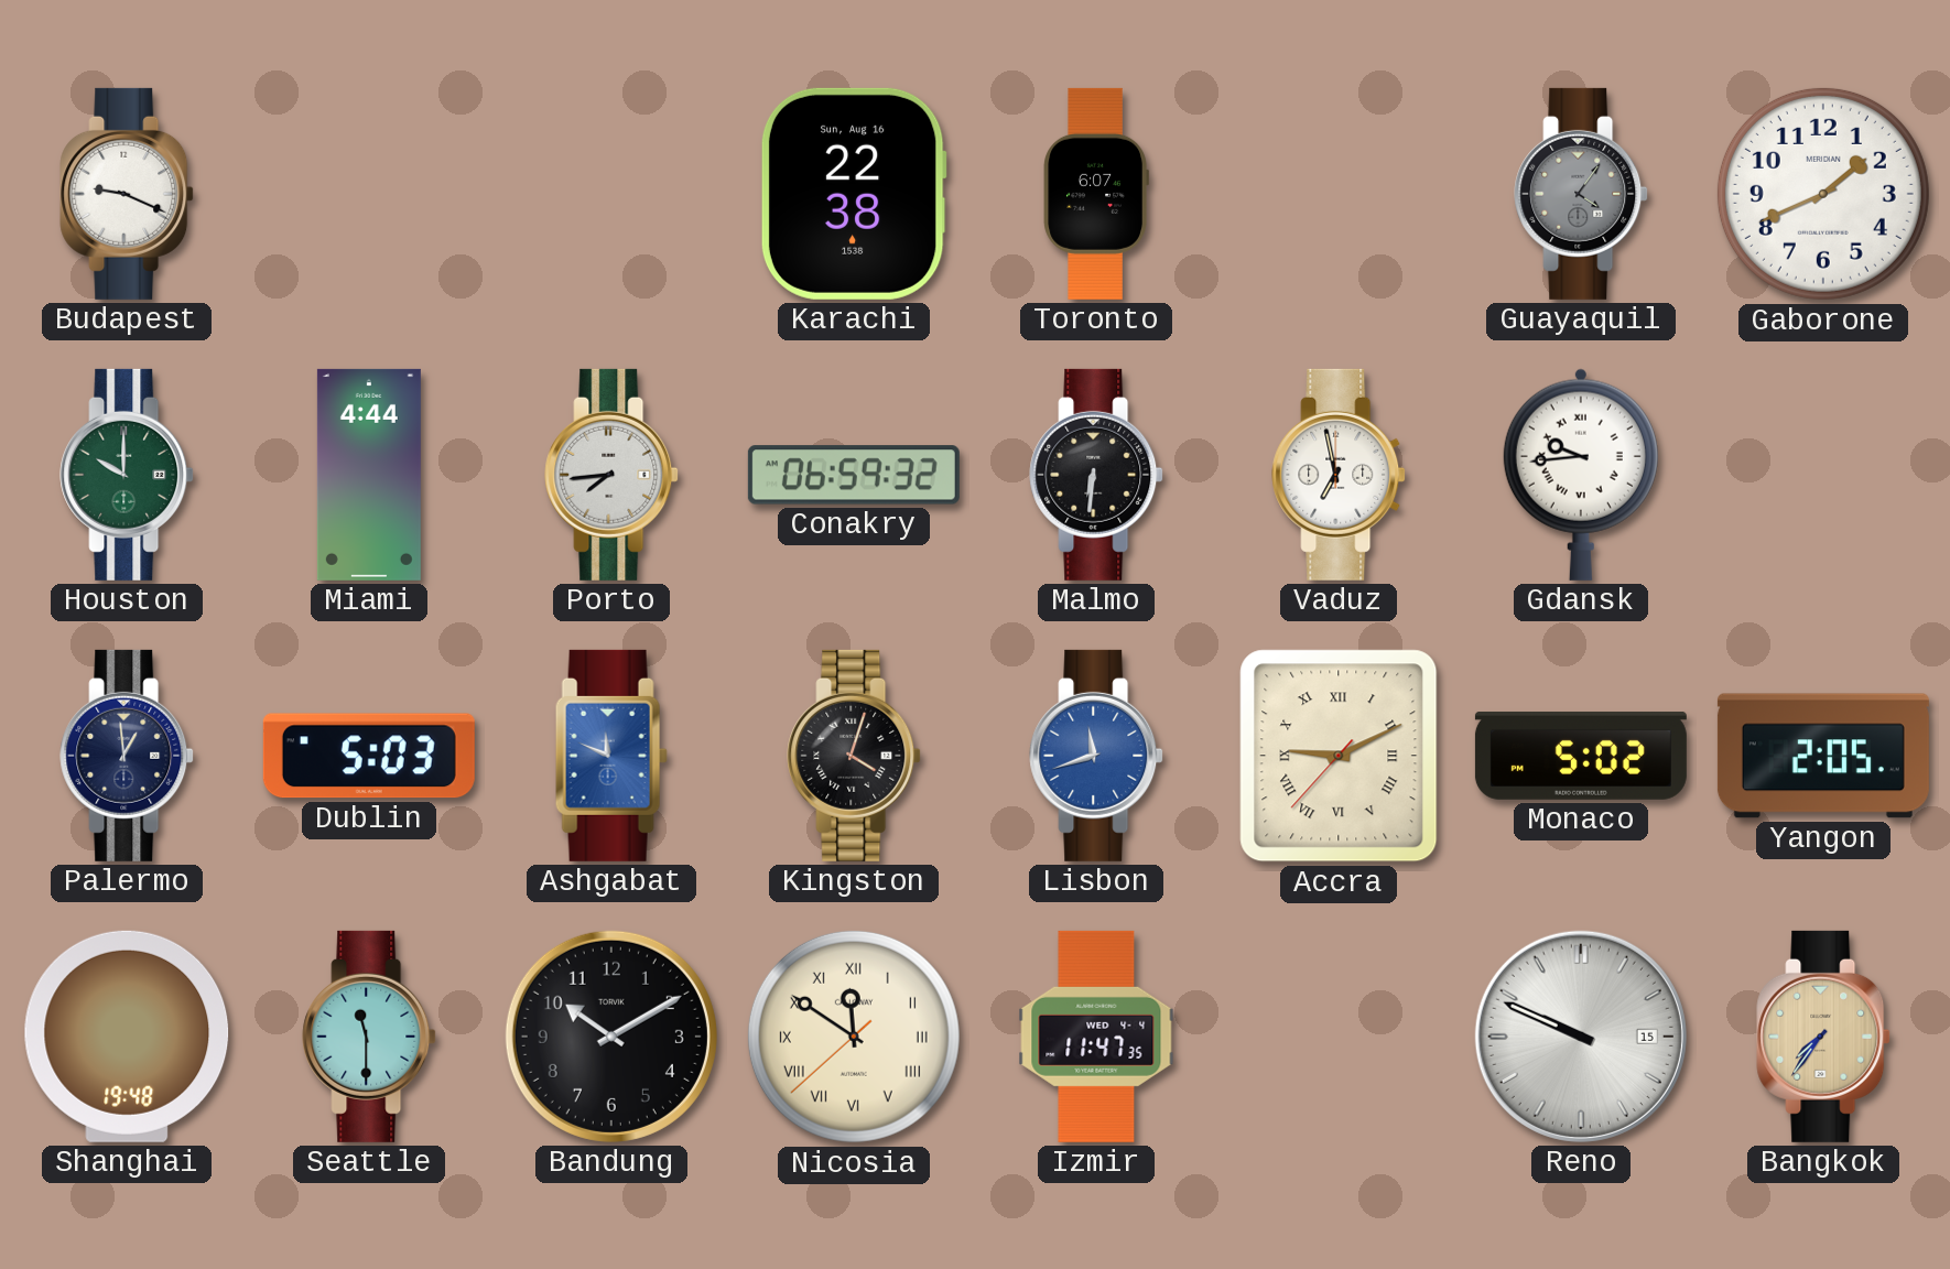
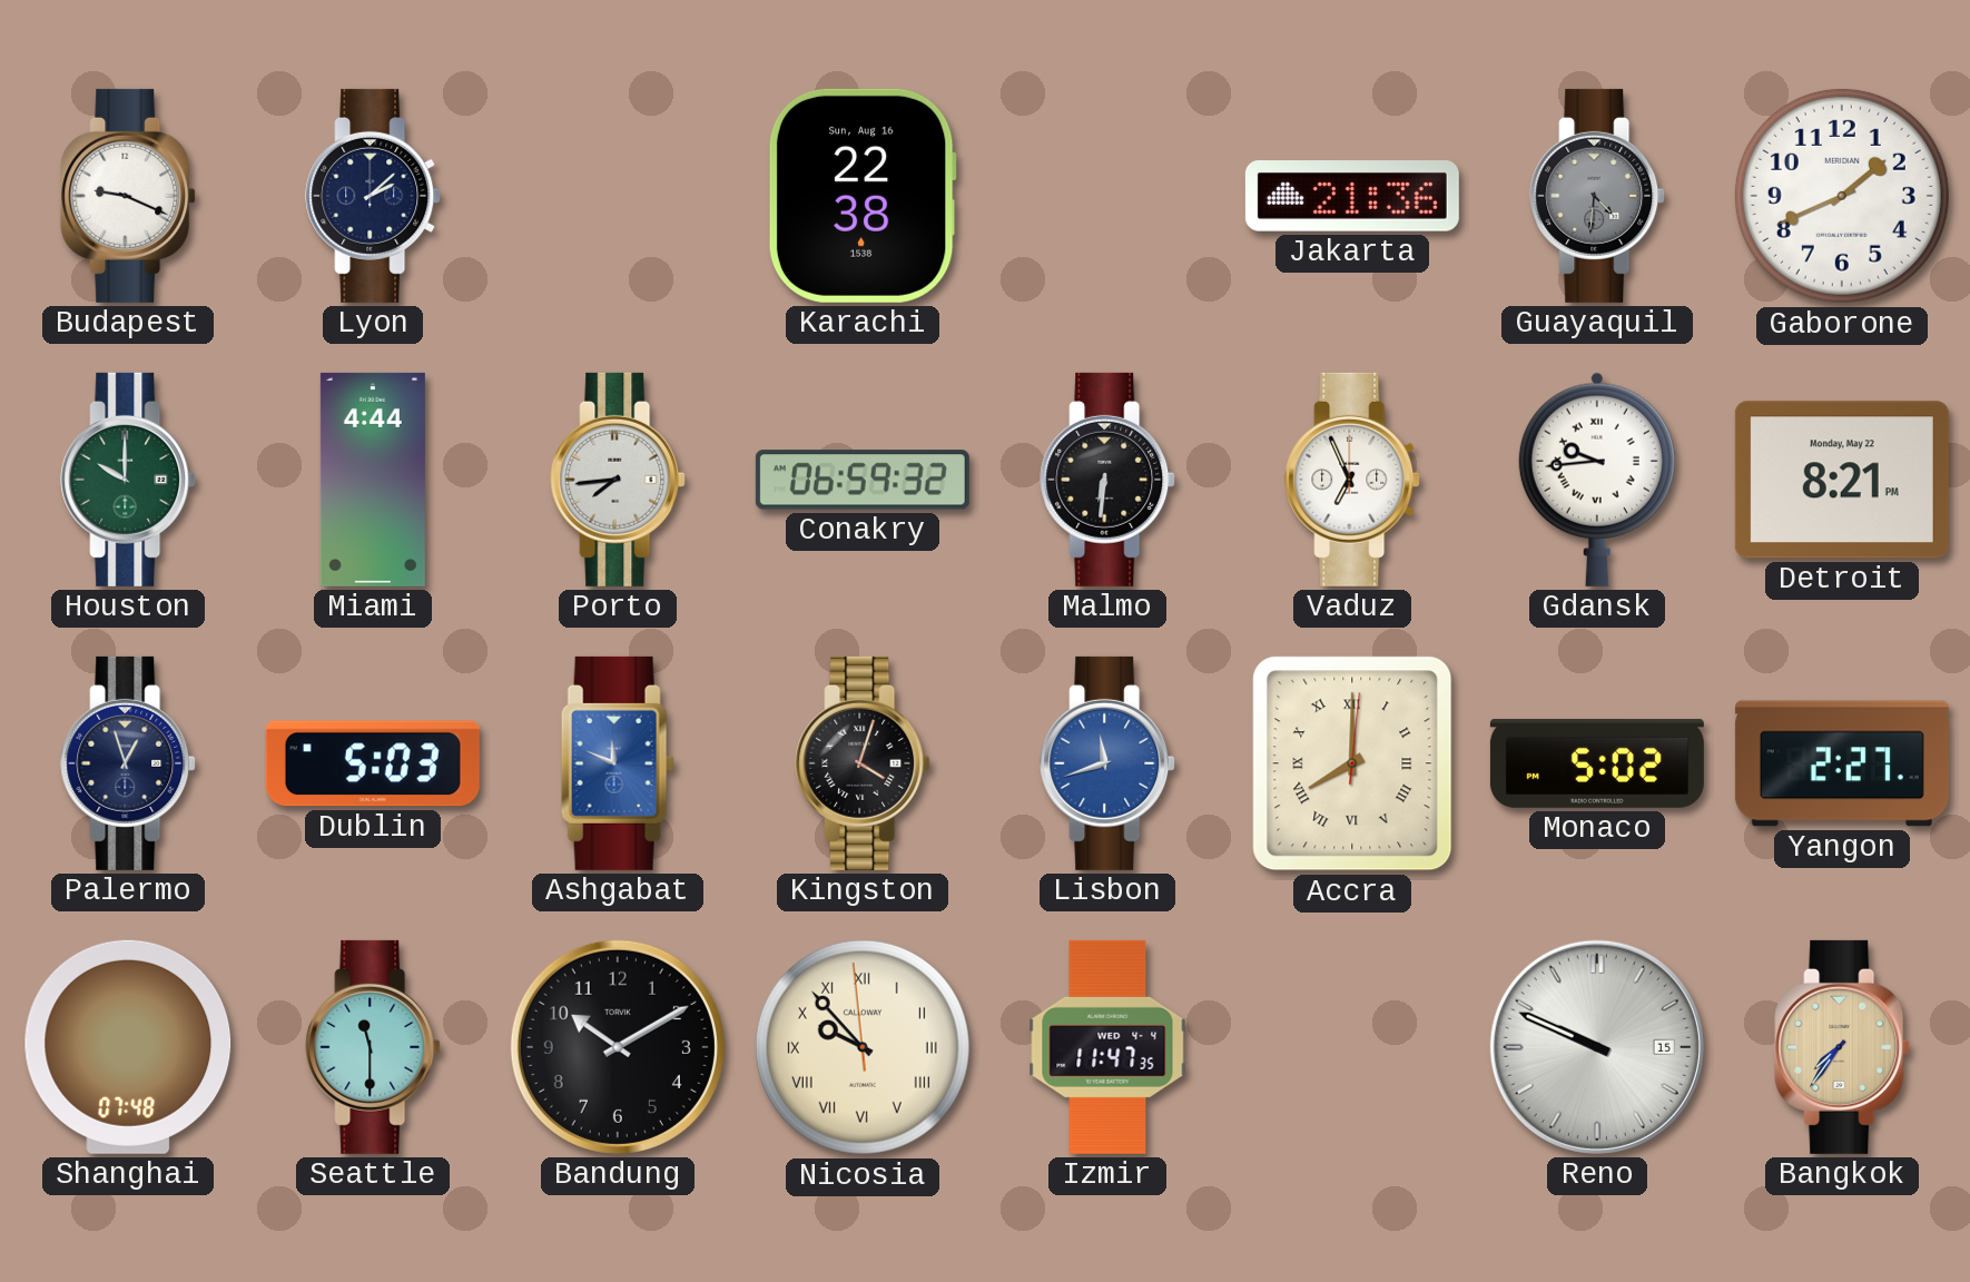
Lyon: none -> 2:08
Toronto: 6:07 -> none
Jakarta: none -> 21:36
Guayaquil: 4:06 -> 4:31
Vaduz: 6:58 -> 6:56
Detroit: none -> 8:21
Palermo: 12:59 -> 12:57
Accra: 9:10 -> 8:00
Yangon: 2:05 -> 2:27
Shanghai: 19:48 -> 07:48
Nicosia: 11:50 -> 9:52
